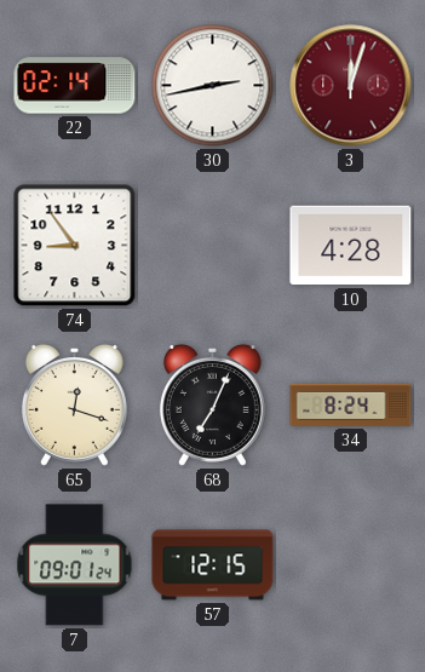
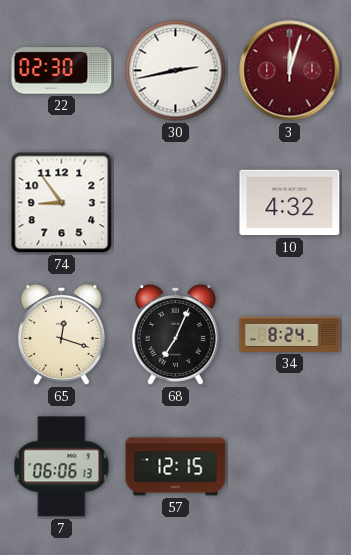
22: 02:14 -> 02:30
10: 4:28 -> 4:32
7: 09:01 -> 06:06
